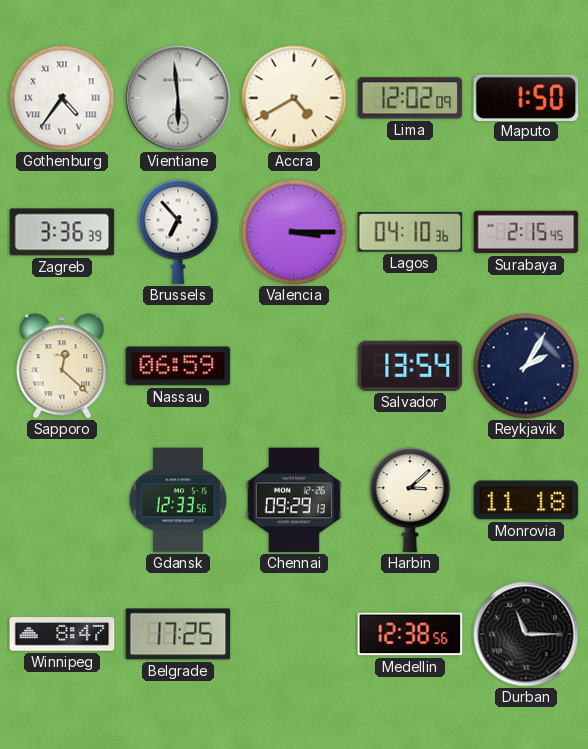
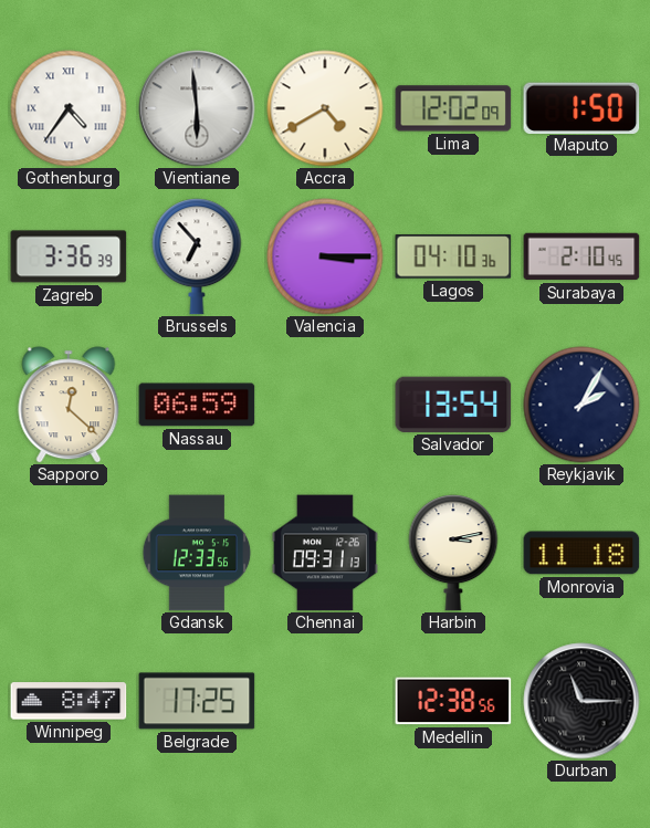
Surabaya: 2:15 -> 2:10
Chennai: 09:29 -> 09:31
Harbin: 3:08 -> 3:13
